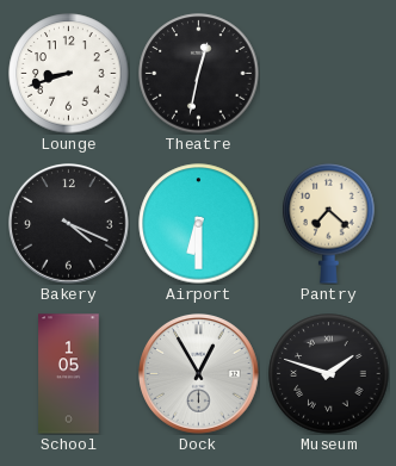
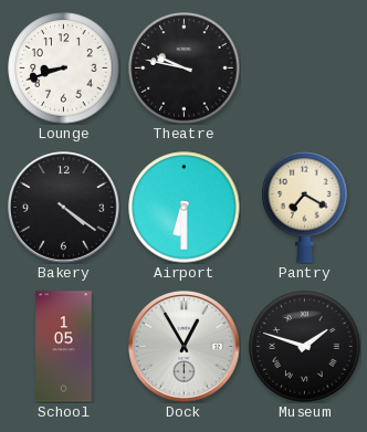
Theatre: 12:32 -> 9:47
Bakery: 4:19 -> 4:21
Pantry: 7:22 -> 7:20
